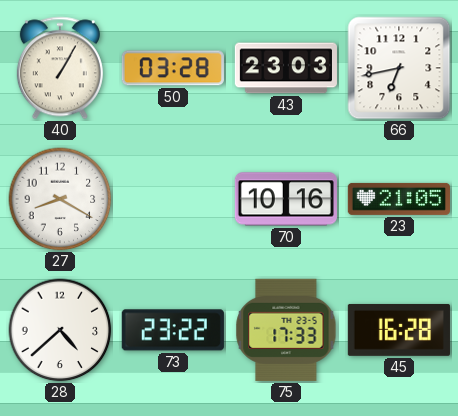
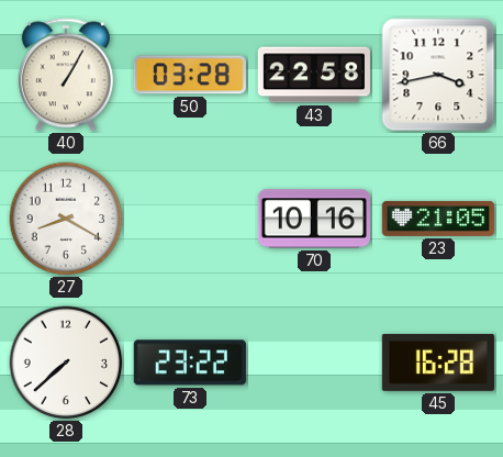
43: 23:03 -> 22:58
66: 6:43 -> 3:43
28: 4:38 -> 7:38
75: 17:33 -> none
